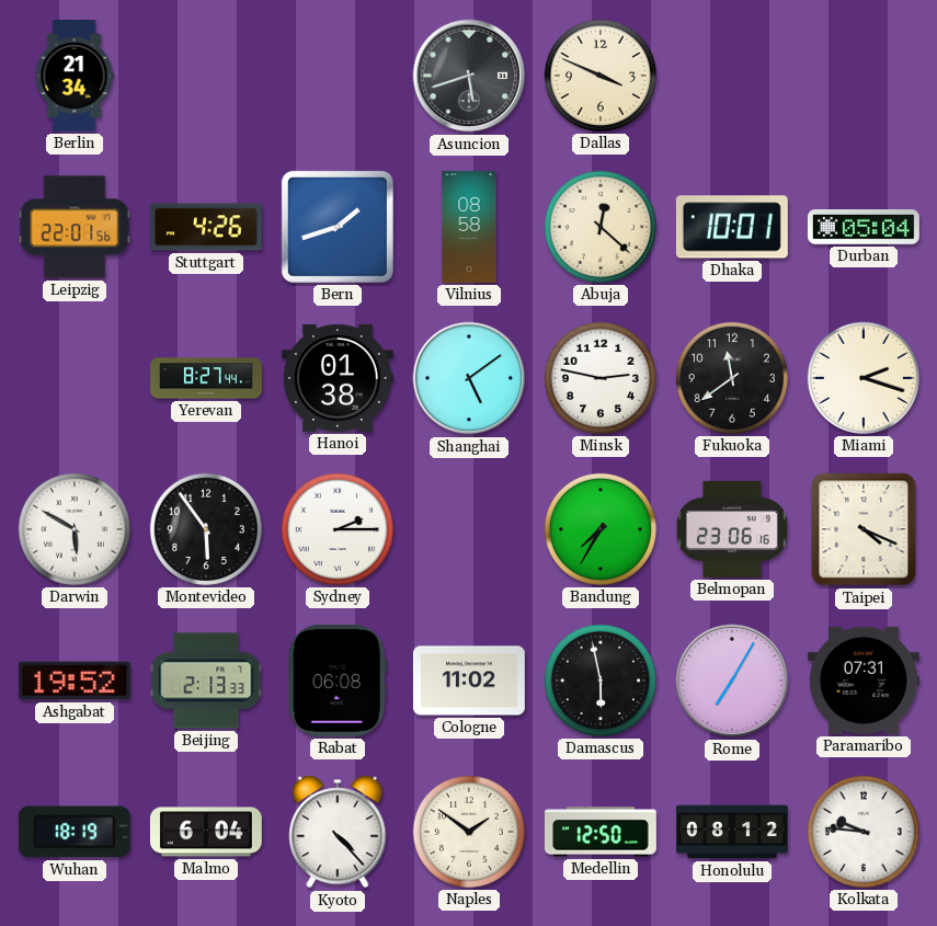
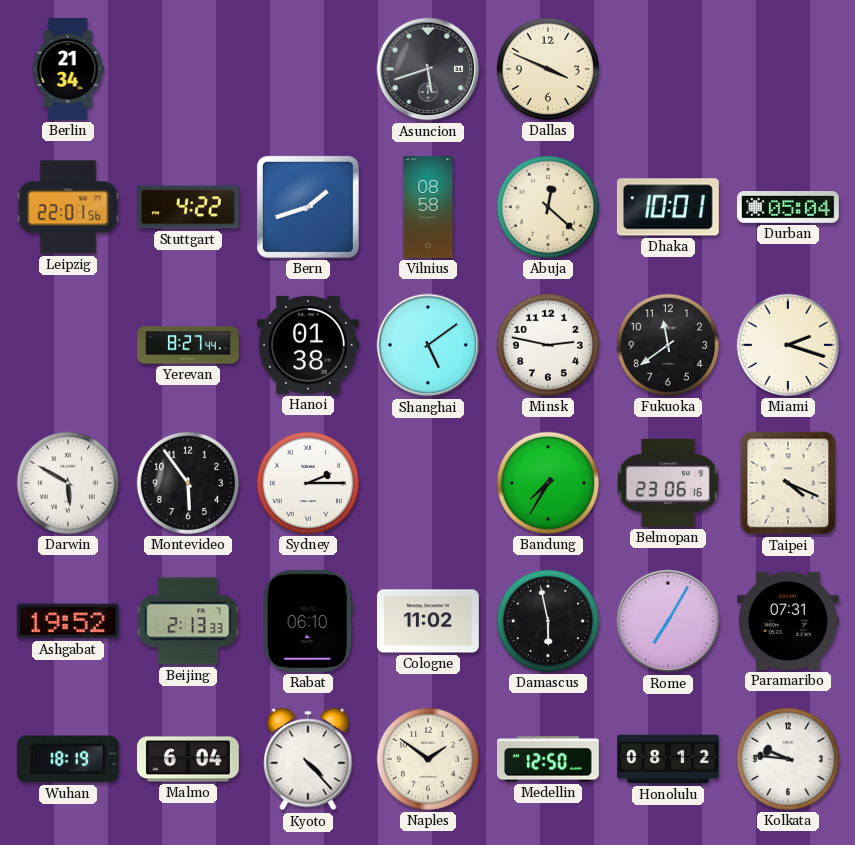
Stuttgart: 4:26 -> 4:22
Rabat: 06:08 -> 06:10
